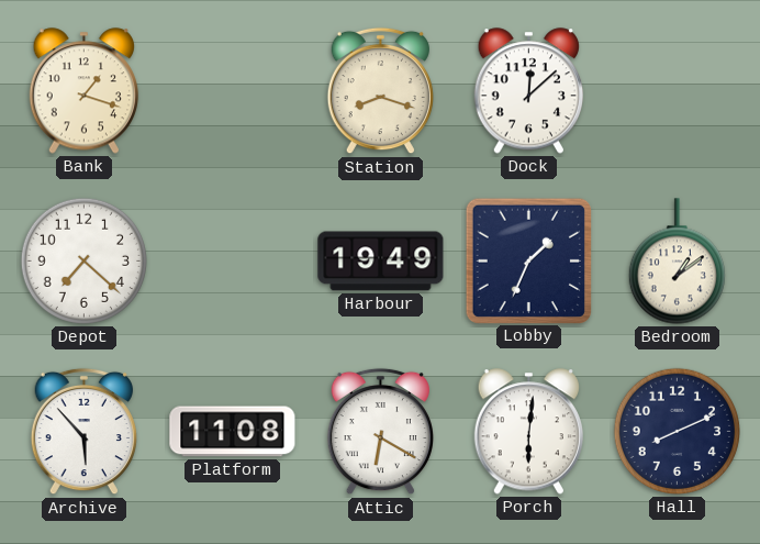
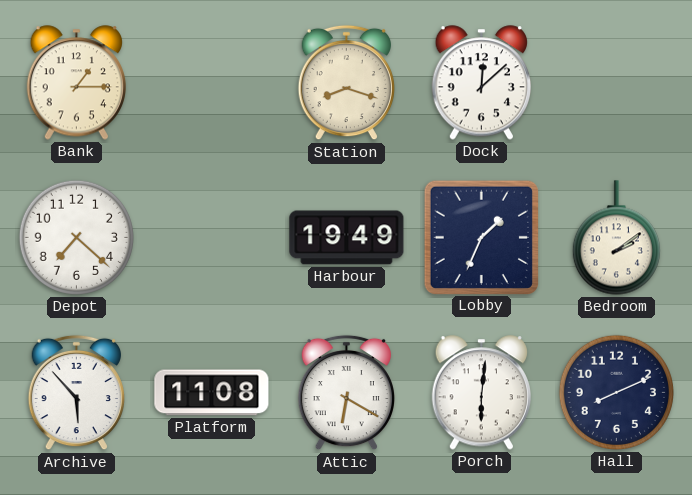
Bank: 1:18 -> 1:15
Bedroom: 1:09 -> 2:09
